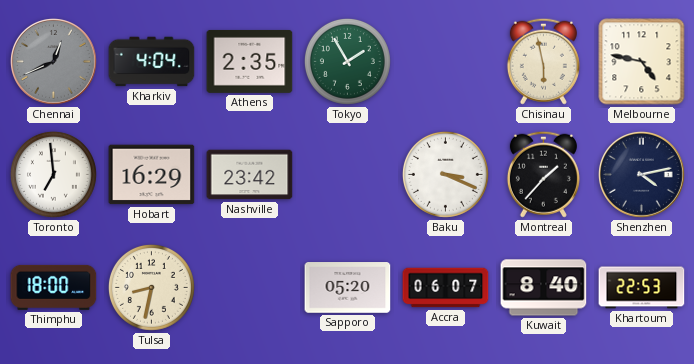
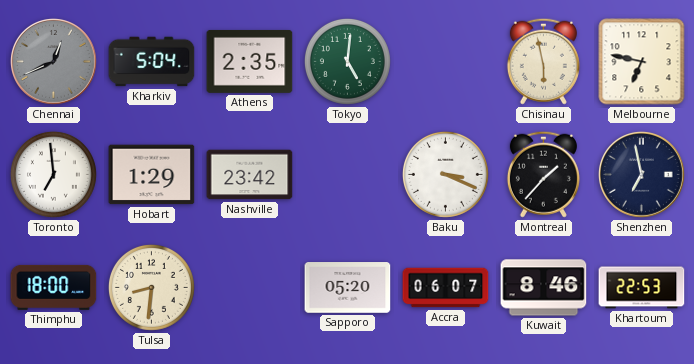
Kharkiv: 4:04 -> 5:04
Tokyo: 1:55 -> 5:01
Melbourne: 4:47 -> 6:47
Hobart: 16:29 -> 1:29
Shenzhen: 4:13 -> 6:58
Tulsa: 8:32 -> 8:31
Kuwait: 8:40 -> 8:46
